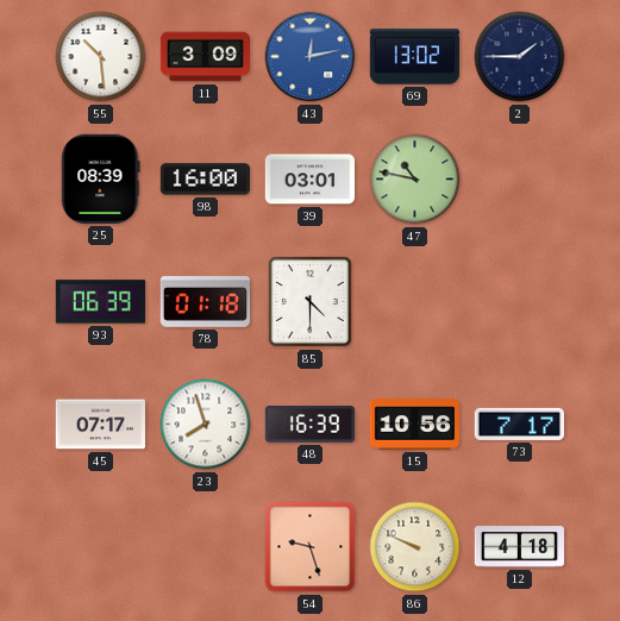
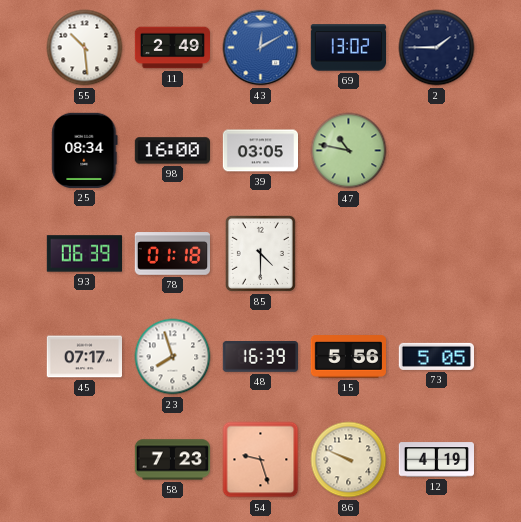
11: 3:09 -> 2:49
43: 12:13 -> 12:10
25: 08:39 -> 08:34
39: 03:01 -> 03:05
15: 10:56 -> 5:56
73: 7:17 -> 5:05
58: none -> 7:23
12: 4:18 -> 4:19
